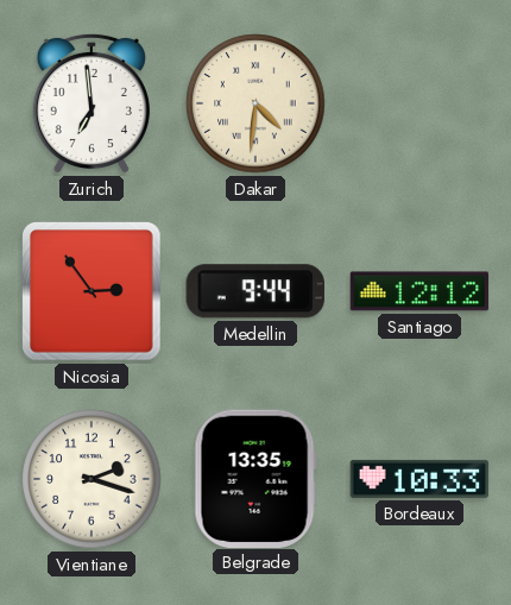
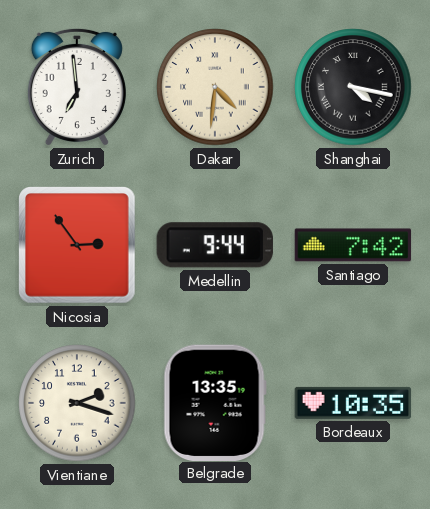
Shanghai: none -> 4:17
Santiago: 12:12 -> 7:42
Bordeaux: 10:33 -> 10:35
